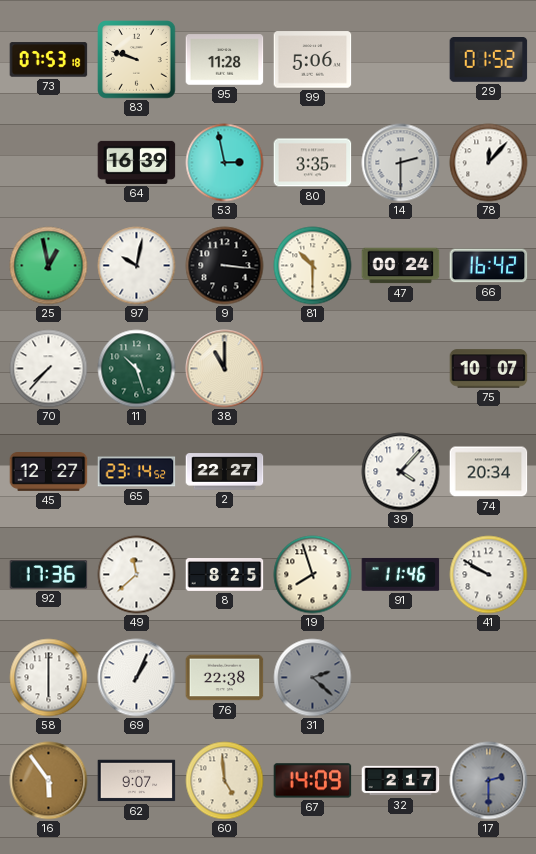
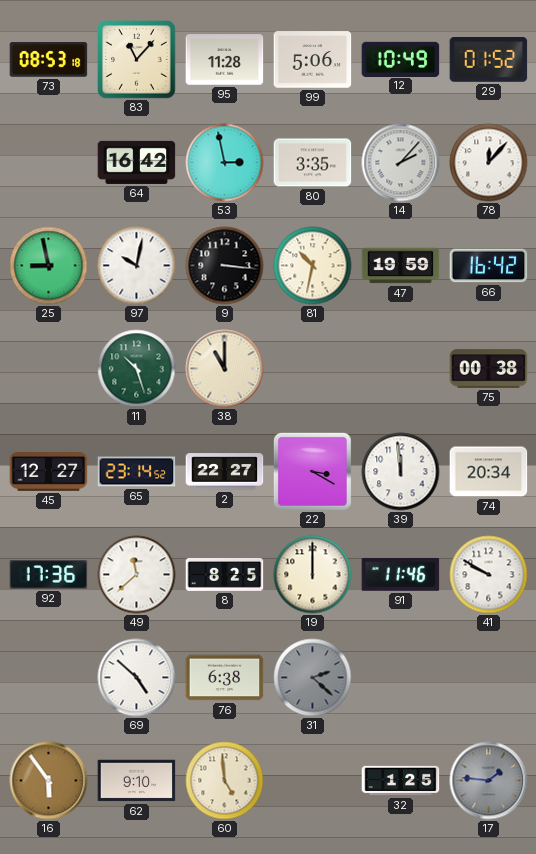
73: 07:53 -> 08:53
83: 9:48 -> 11:07
12: none -> 10:49
64: 16:39 -> 16:42
14: 2:30 -> 2:07
25: 12:58 -> 8:58
81: 10:30 -> 10:32
47: 00:24 -> 19:59
70: 7:37 -> none
75: 10:07 -> 00:38
22: none -> 3:20
39: 4:07 -> 11:59
19: 7:57 -> 12:00
58: 6:00 -> none
69: 1:04 -> 4:52
76: 22:38 -> 6:38
62: 9:07 -> 9:10
67: 14:09 -> none
32: 2:17 -> 1:25
17: 2:30 -> 1:46
